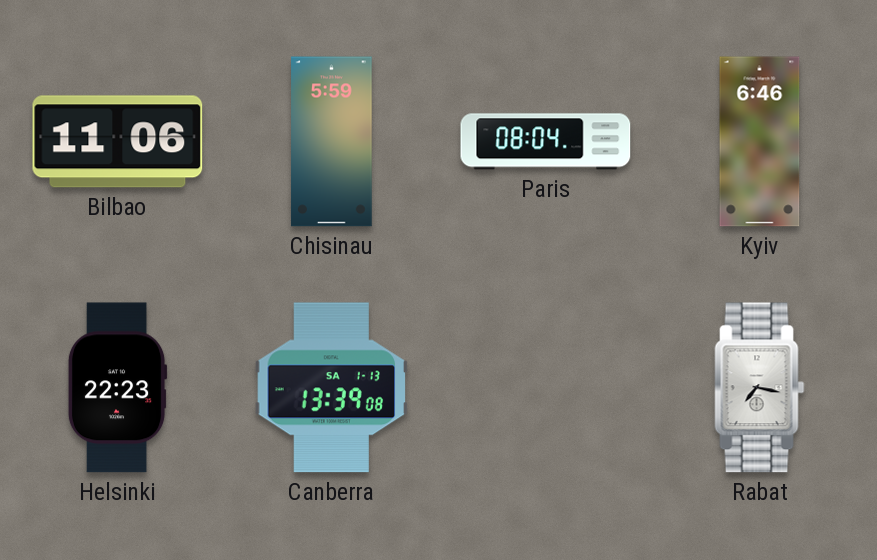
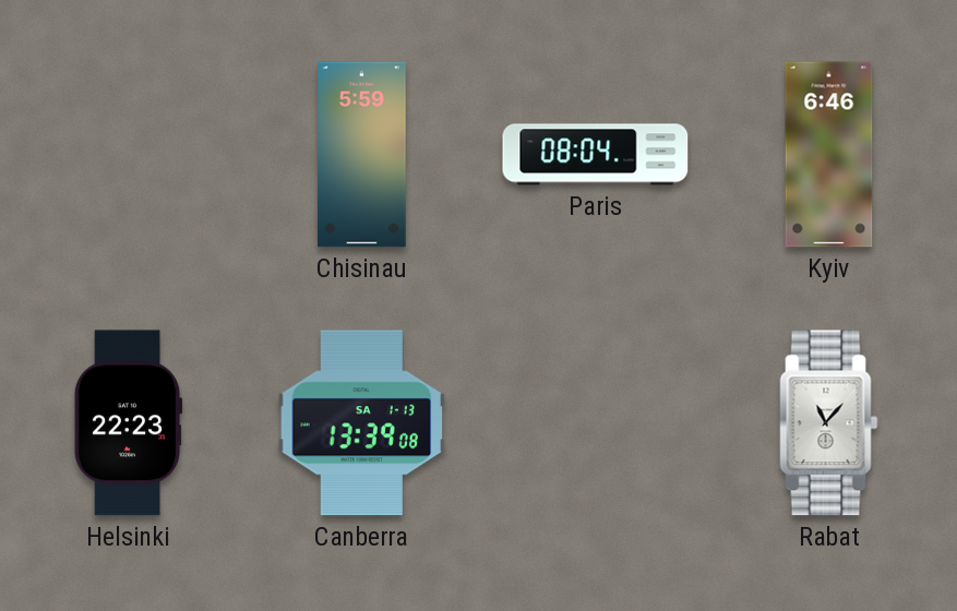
Bilbao: 11:06 -> none
Rabat: 7:17 -> 11:07
